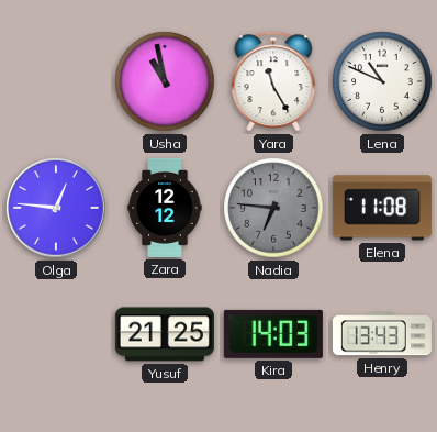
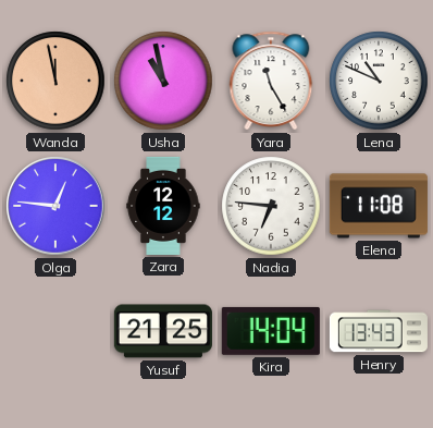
Wanda: none -> 11:58
Nadia dial: grey -> white
Kira: 14:03 -> 14:04
